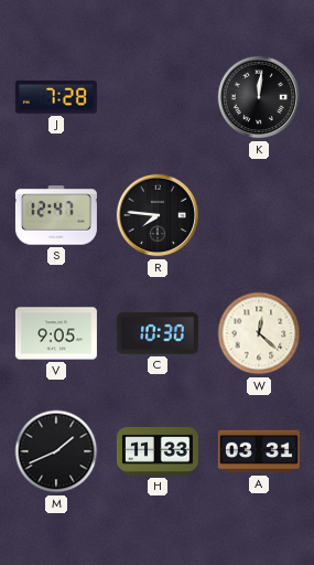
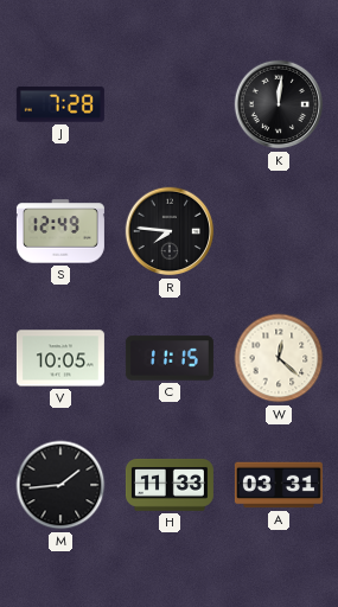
S: 12:47 -> 12:49
V: 9:05 -> 10:05
C: 10:30 -> 11:15
M: 1:41 -> 1:44
